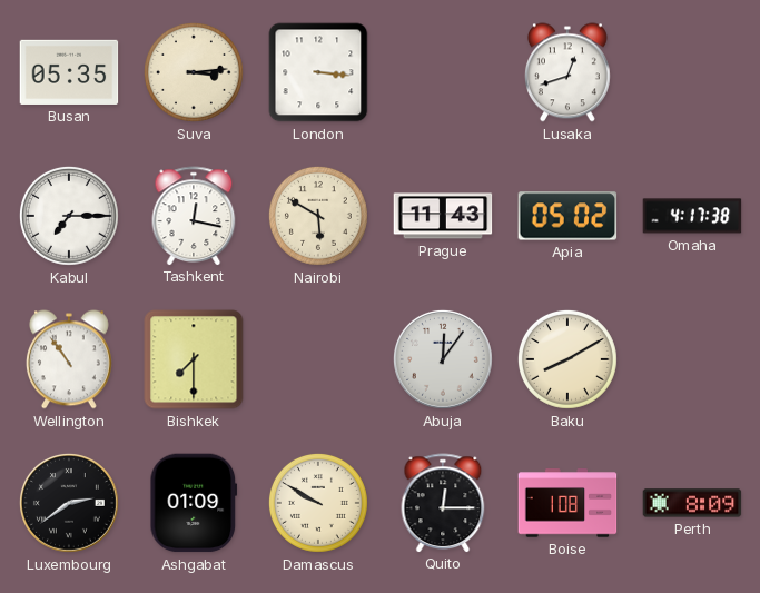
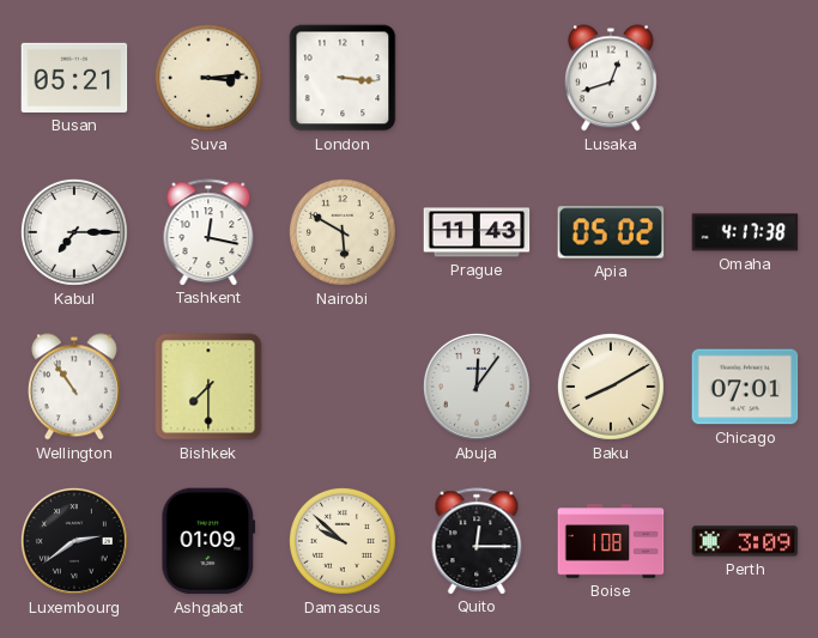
Busan: 05:35 -> 05:21
Chicago: none -> 07:01
Damascus: 9:50 -> 9:52
Perth: 8:09 -> 3:09
